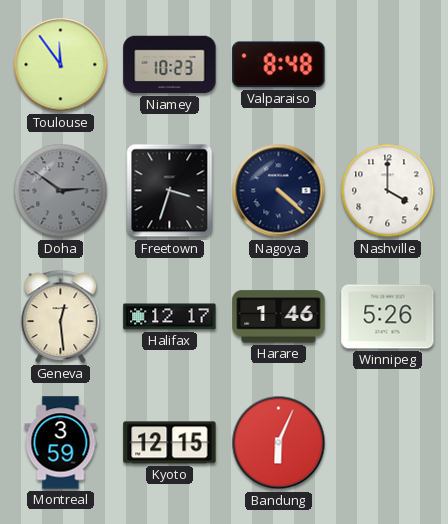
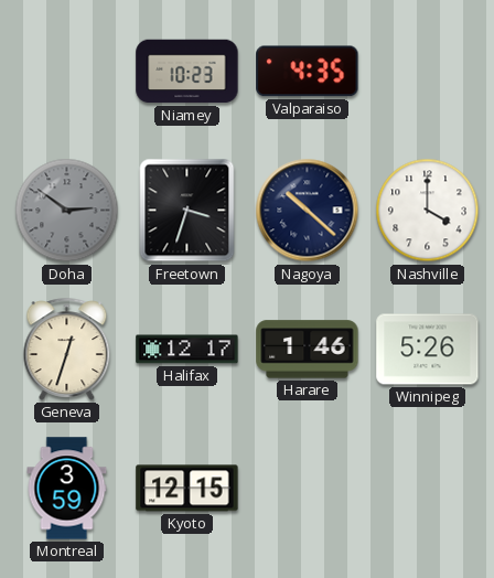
Toulouse: 11:54 -> none
Valparaiso: 8:48 -> 4:35
Nagoya: 4:22 -> 10:22
Geneva: 12:29 -> 12:33
Bandung: 6:04 -> none
